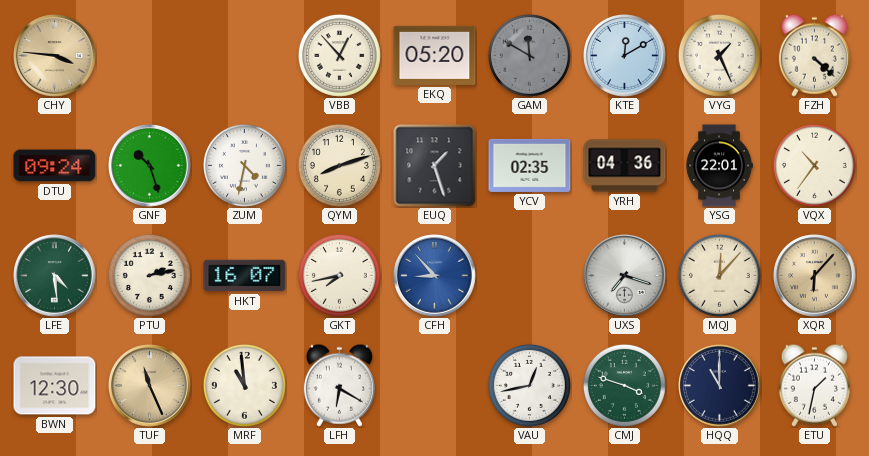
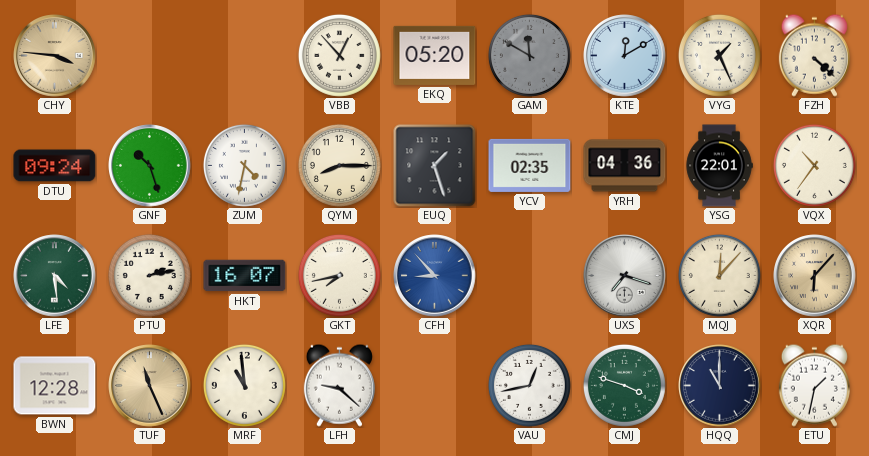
QYM: 8:12 -> 8:15
BWN: 12:30 -> 12:28
LFH: 6:20 -> 9:22
